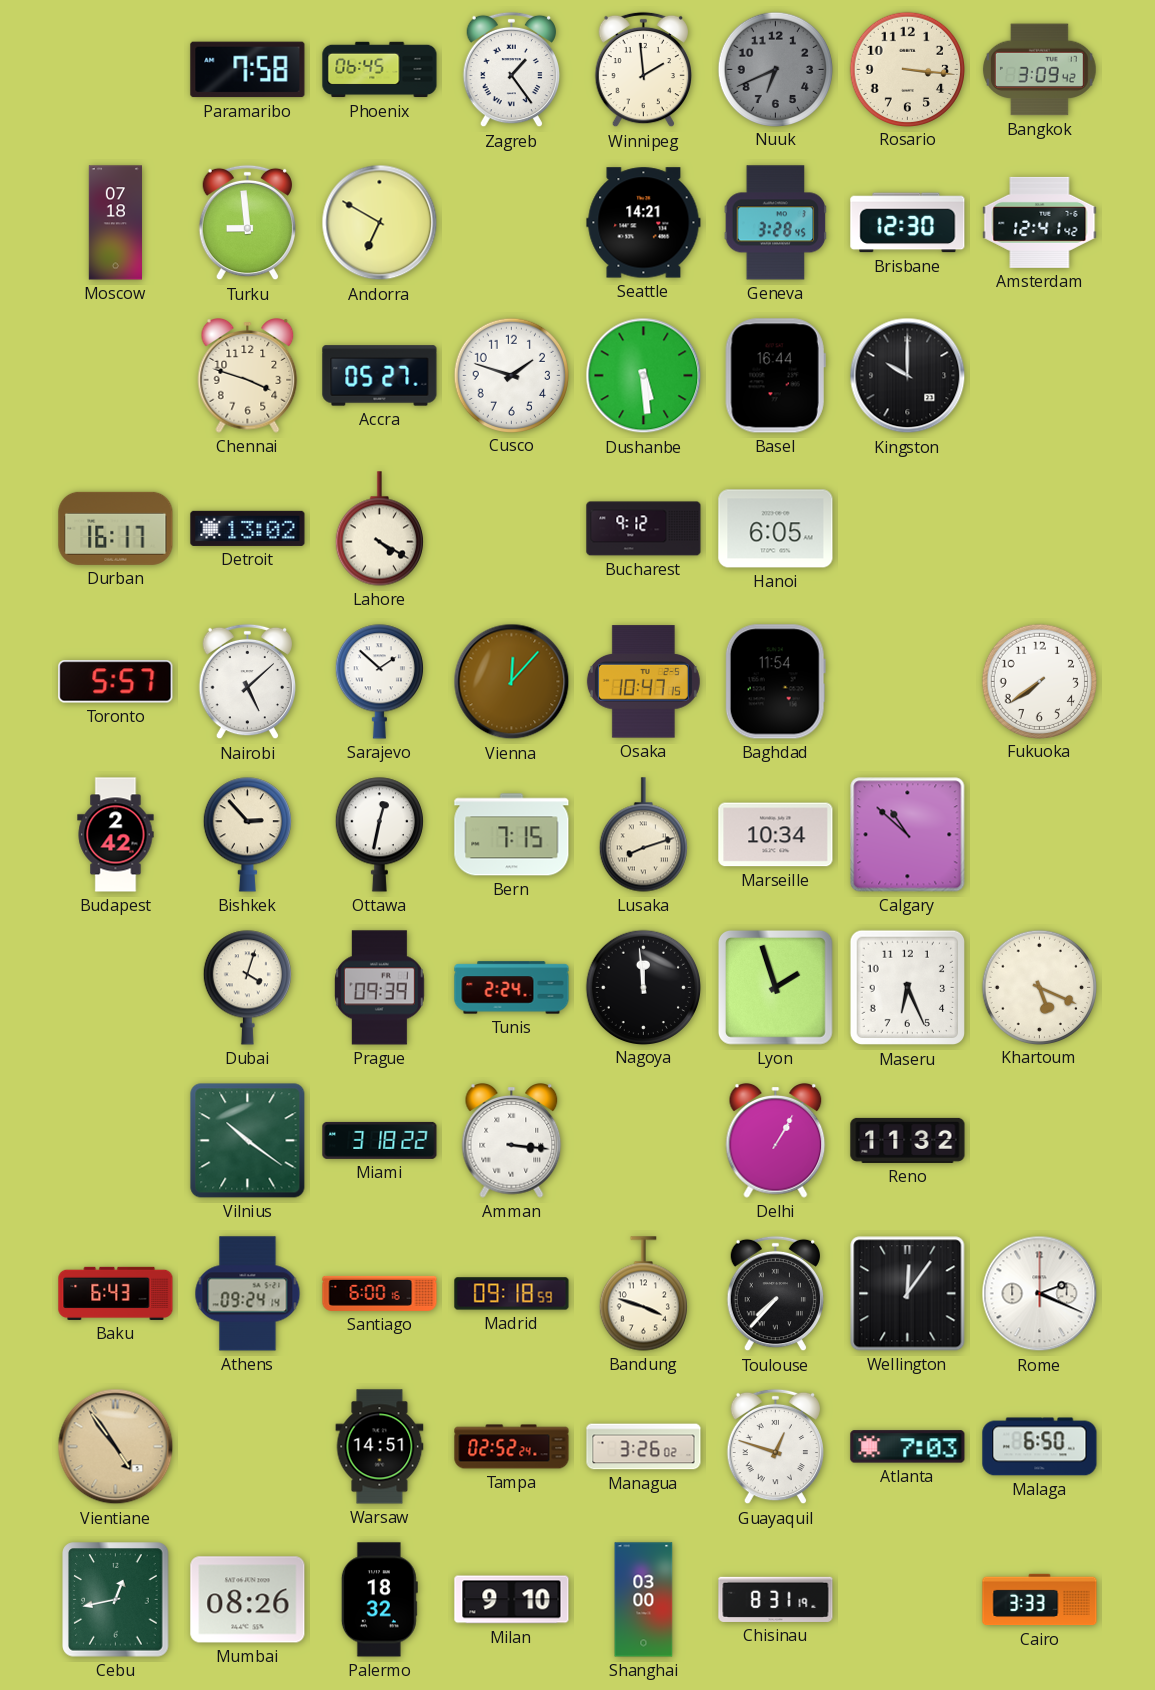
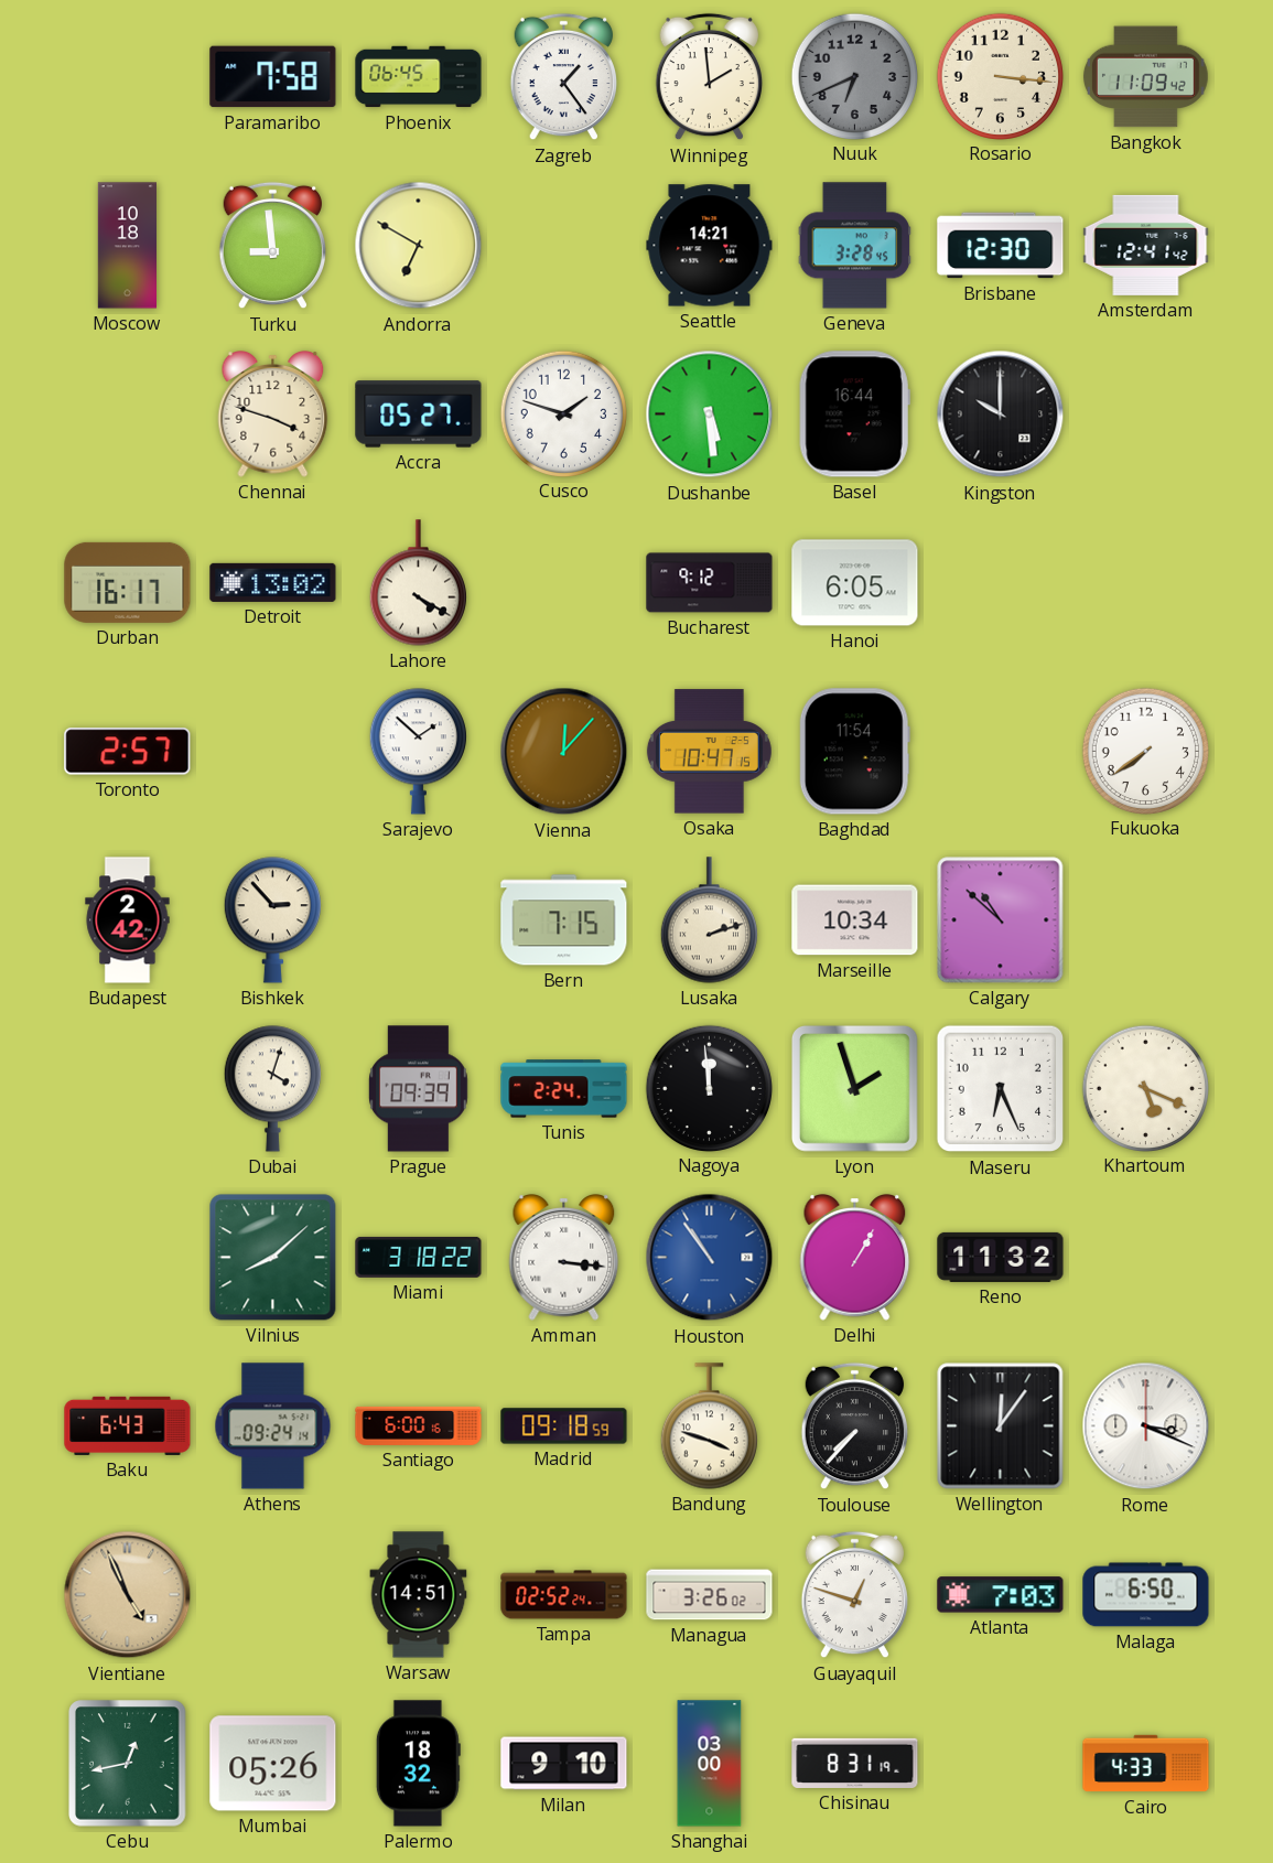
Bangkok: 3:09 -> 11:09
Moscow: 07:18 -> 10:18
Toronto: 5:57 -> 2:57
Nairobi: 5:08 -> none
Ottawa: 12:32 -> none
Lusaka: 8:12 -> 2:12
Vilnius: 10:21 -> 8:08
Houston: none -> 10:54
Rome: 2:19 -> 3:19
Vientiane: 4:54 -> 4:56
Mumbai: 08:26 -> 05:26
Cairo: 3:33 -> 4:33
